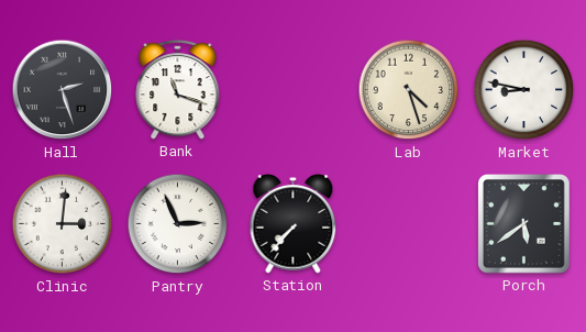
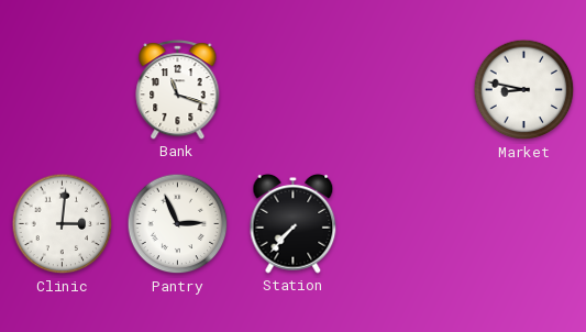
Hall: 2:27 -> none
Lab: 4:27 -> none
Porch: 5:39 -> none
